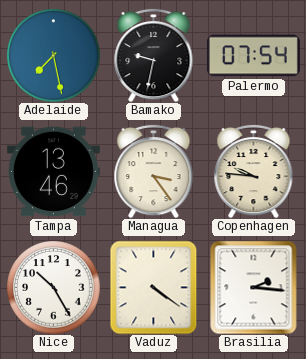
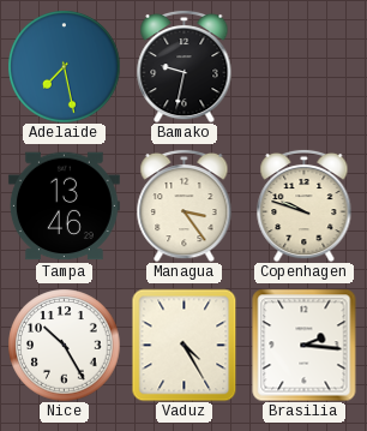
Palermo: 07:54 -> none
Copenhagen: 9:46 -> 9:48
Vaduz: 4:21 -> 4:25
